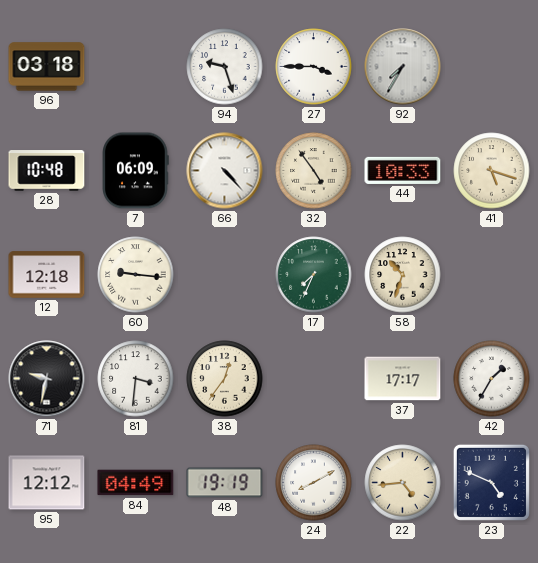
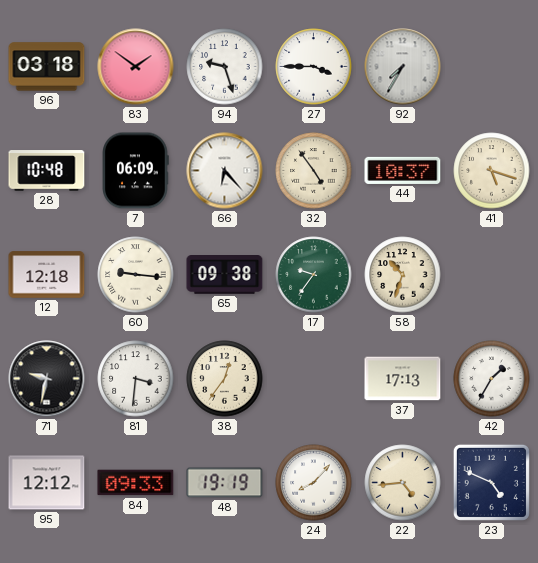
83: none -> 1:51
66: 4:23 -> 6:23
44: 10:33 -> 10:37
65: none -> 09:38
17: 7:34 -> 9:36
37: 17:17 -> 17:13
84: 04:49 -> 09:33
24: 8:10 -> 8:07
